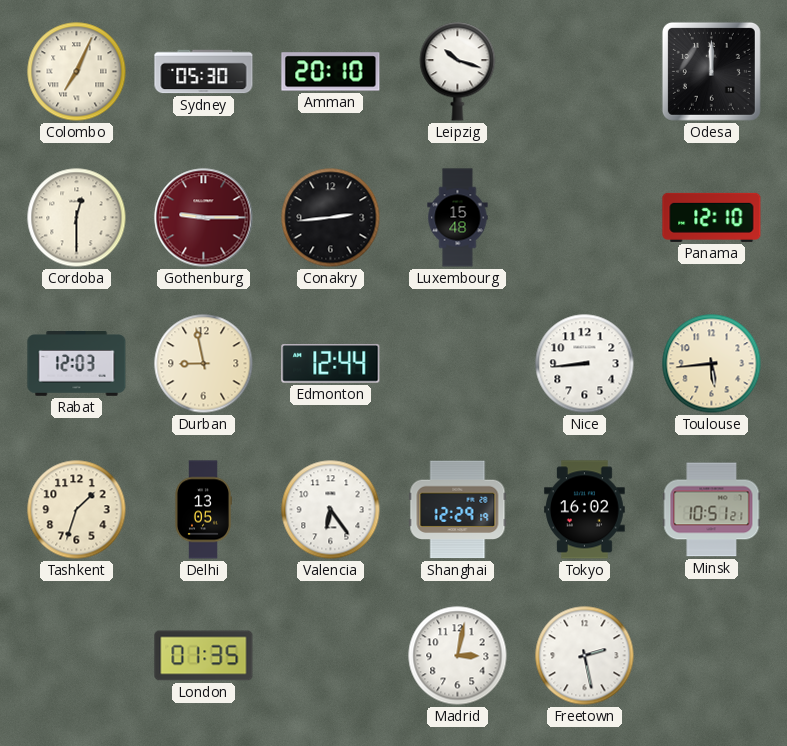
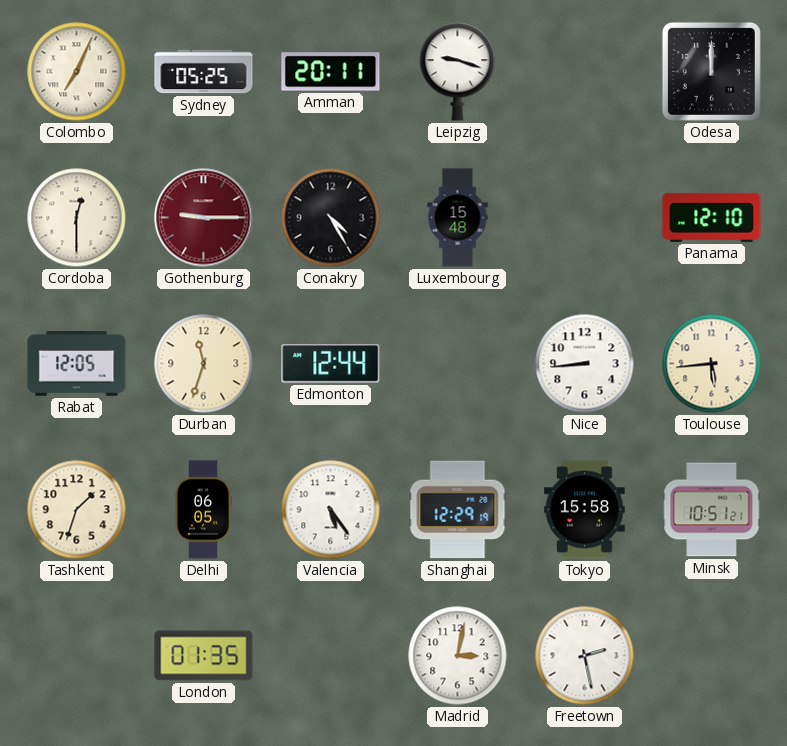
Sydney: 05:30 -> 05:25
Amman: 20:10 -> 20:11
Leipzig: 10:18 -> 9:18
Conakry: 2:44 -> 4:25
Rabat: 12:03 -> 12:05
Durban: 8:58 -> 11:33
Delhi: 13:05 -> 06:05
Valencia: 6:24 -> 5:24
Tokyo: 16:02 -> 15:58
